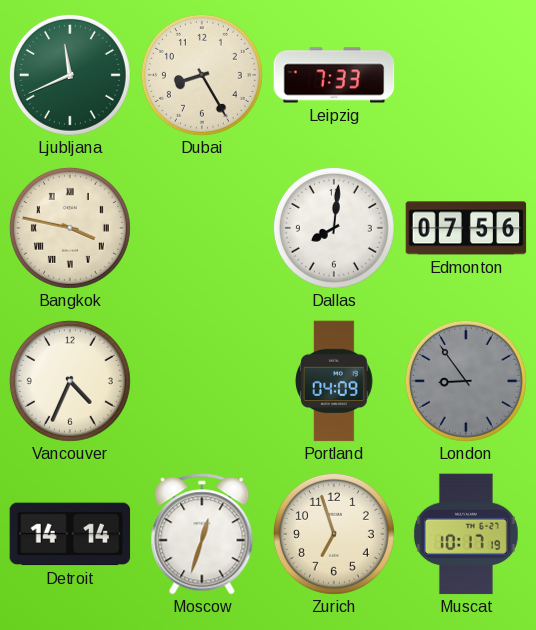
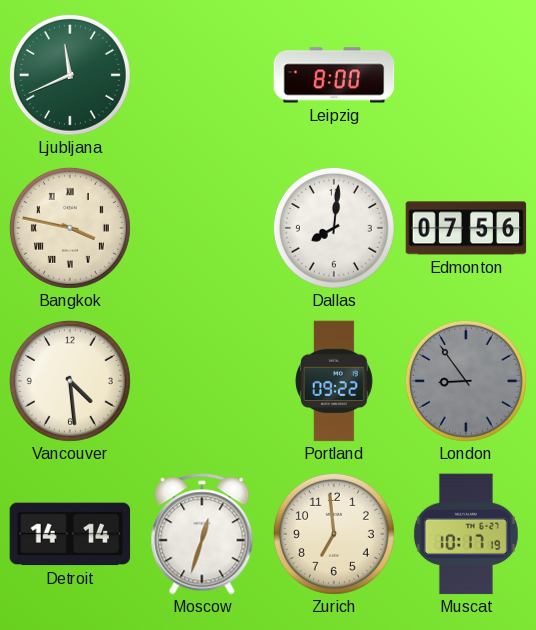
Dubai: 8:25 -> none
Leipzig: 7:33 -> 8:00
Vancouver: 4:34 -> 4:29
Portland: 04:09 -> 09:22
Zurich: 6:57 -> 6:59
